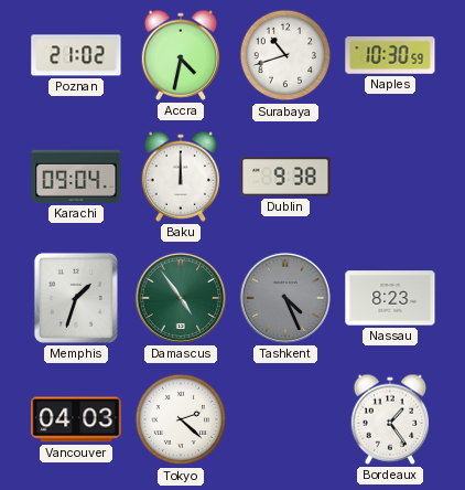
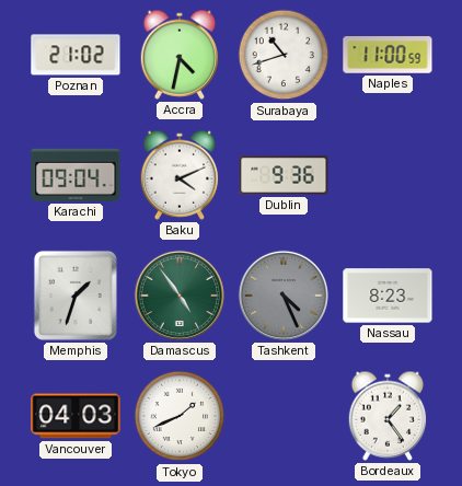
Naples: 10:30 -> 11:00
Baku: 12:00 -> 4:11
Dublin: 9:38 -> 9:36
Tokyo: 2:22 -> 1:41
